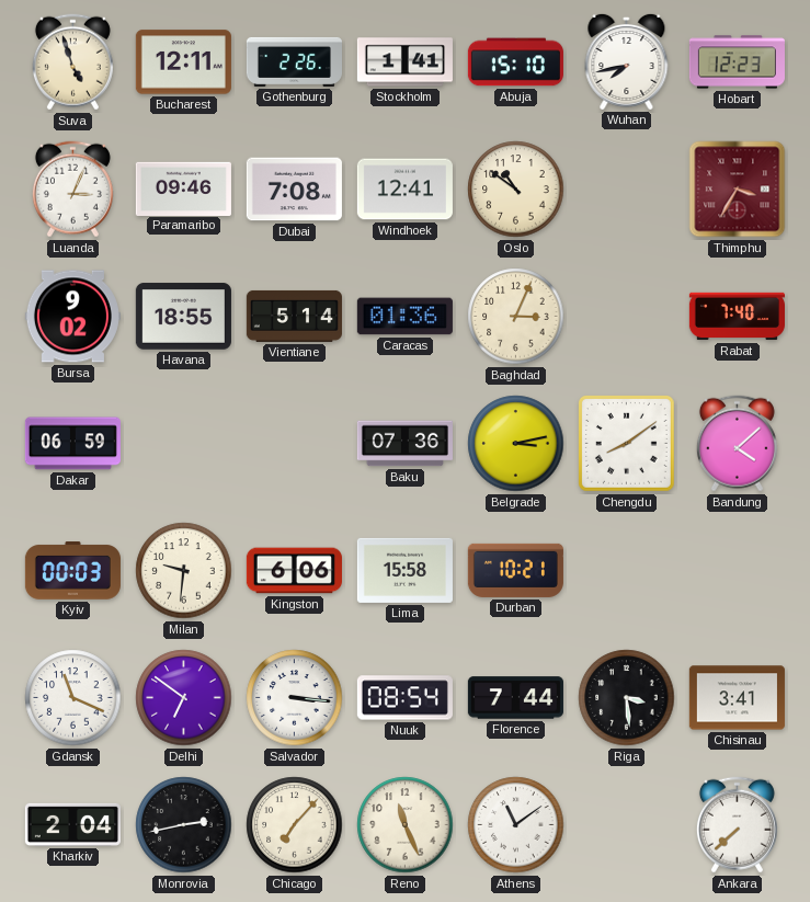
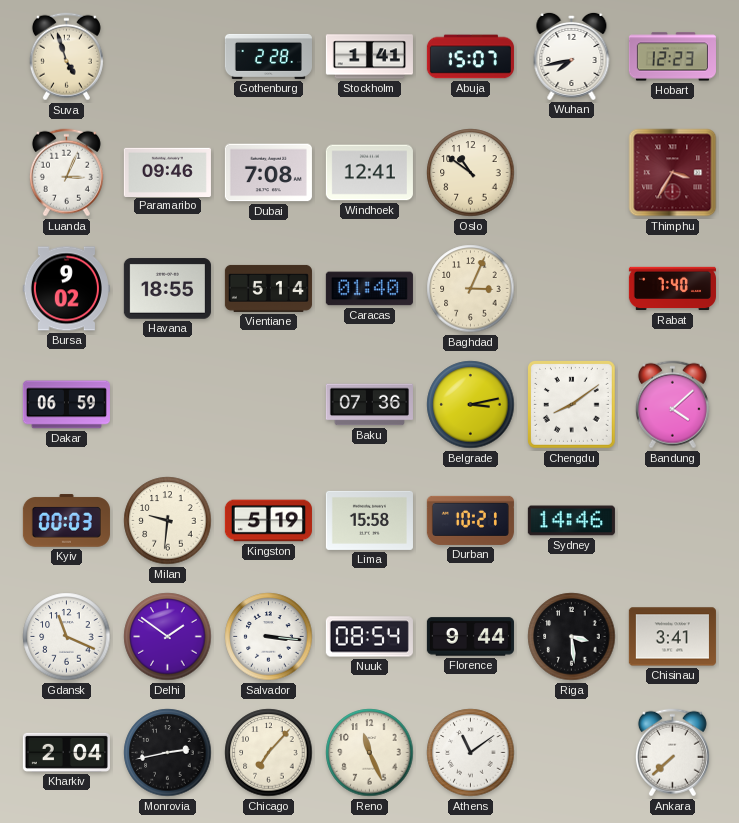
Bucharest: 12:11 -> none
Gothenburg: 2:26 -> 2:28
Abuja: 15:10 -> 15:07
Caracas: 01:36 -> 01:40
Kingston: 6:06 -> 5:19
Sydney: none -> 14:46
Delhi: 6:51 -> 1:51
Florence: 7:44 -> 9:44
